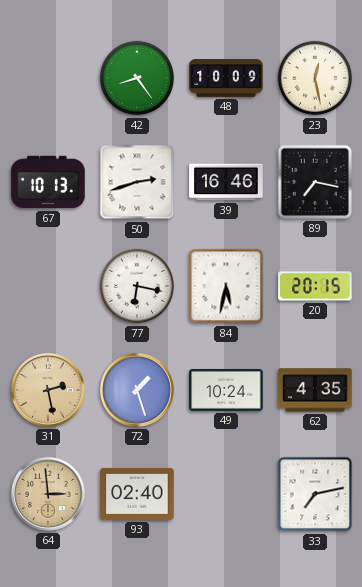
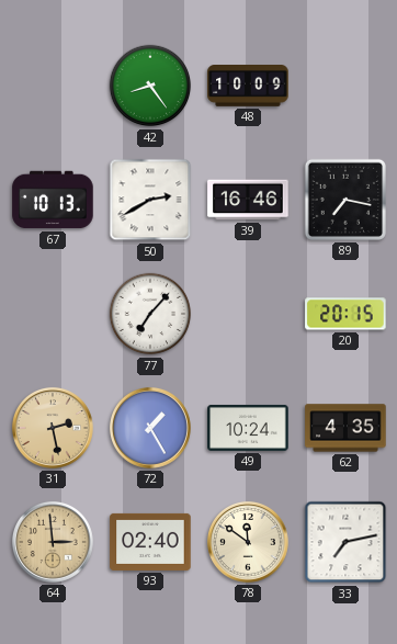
23: 12:28 -> none
50: 2:42 -> 2:40
77: 6:17 -> 7:07
84: 5:32 -> none
72: 1:27 -> 1:25
78: none -> 11:51
